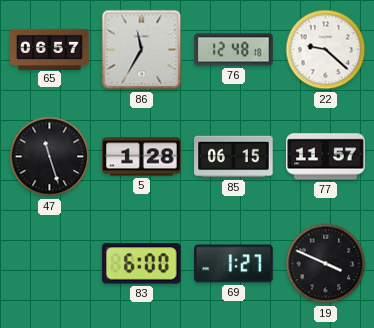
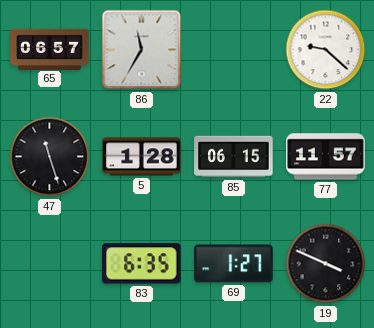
76: 12:48 -> none
83: 6:00 -> 6:35
